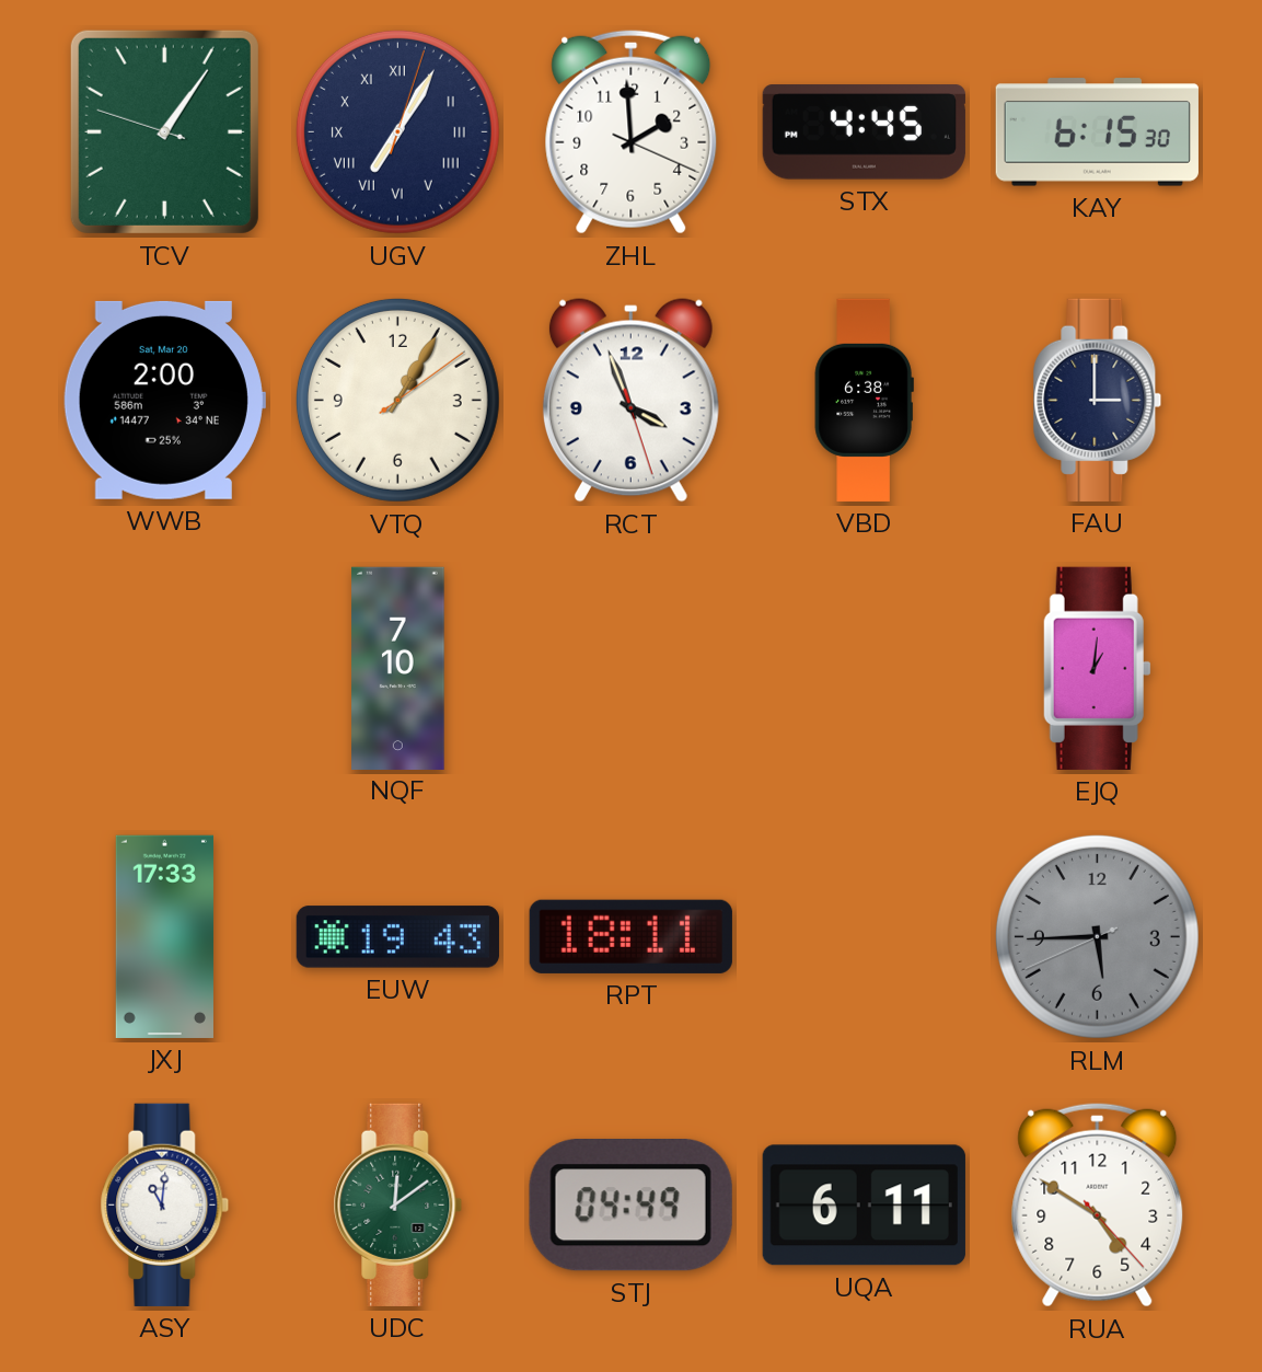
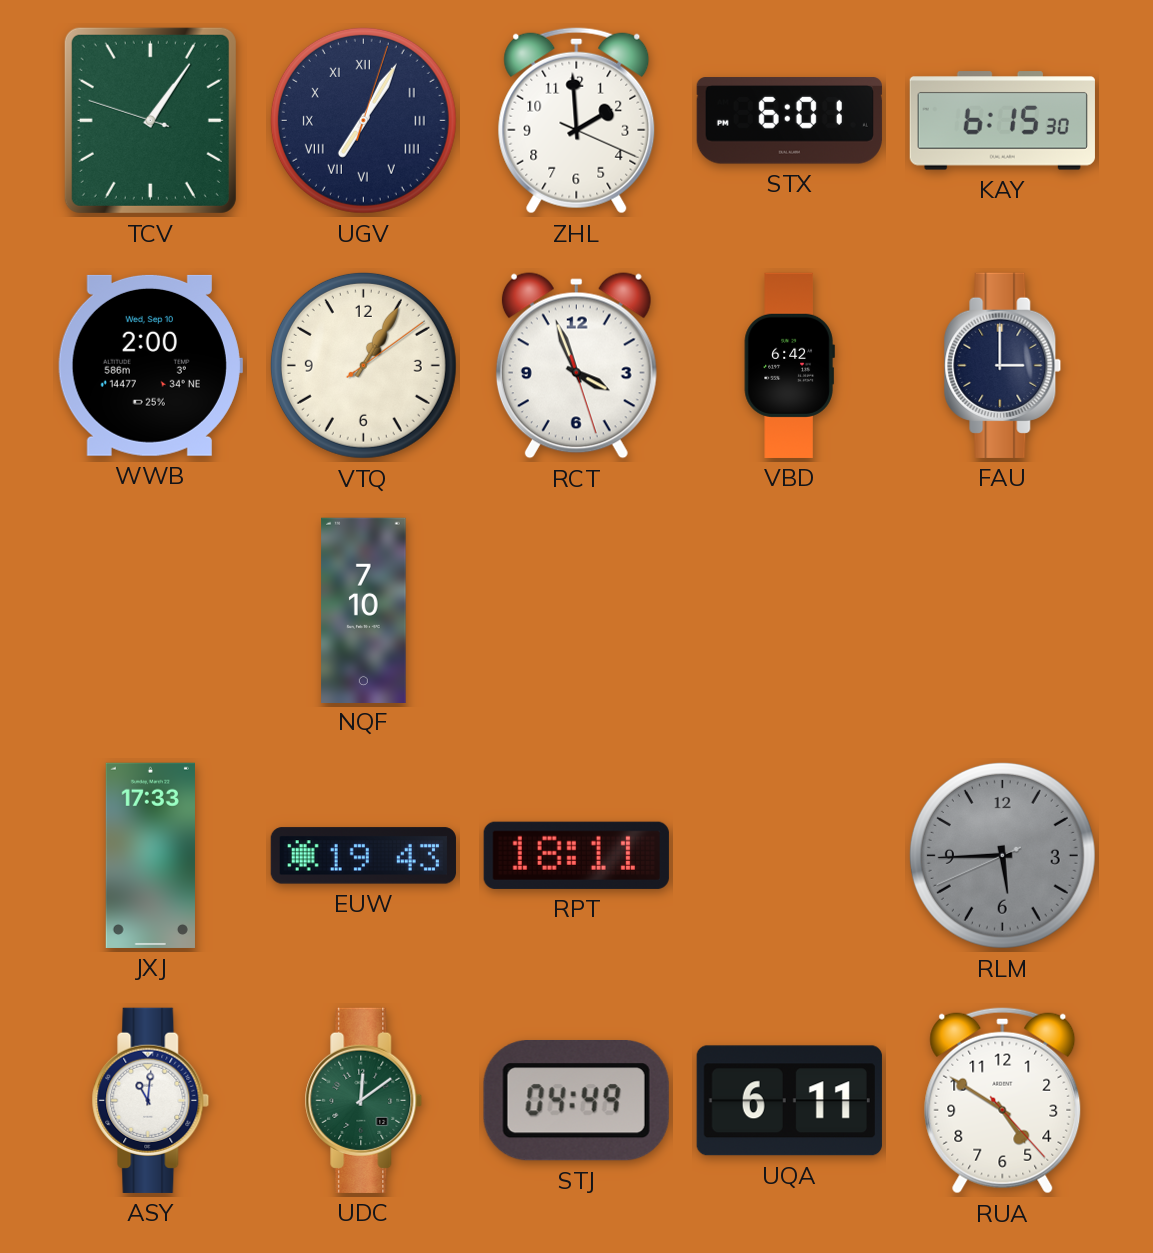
STX: 4:45 -> 6:01
WWB date: Sat, Mar 20 -> Wed, Sep 10
VBD: 6:38 -> 6:42
EJQ: 1:01 -> none
